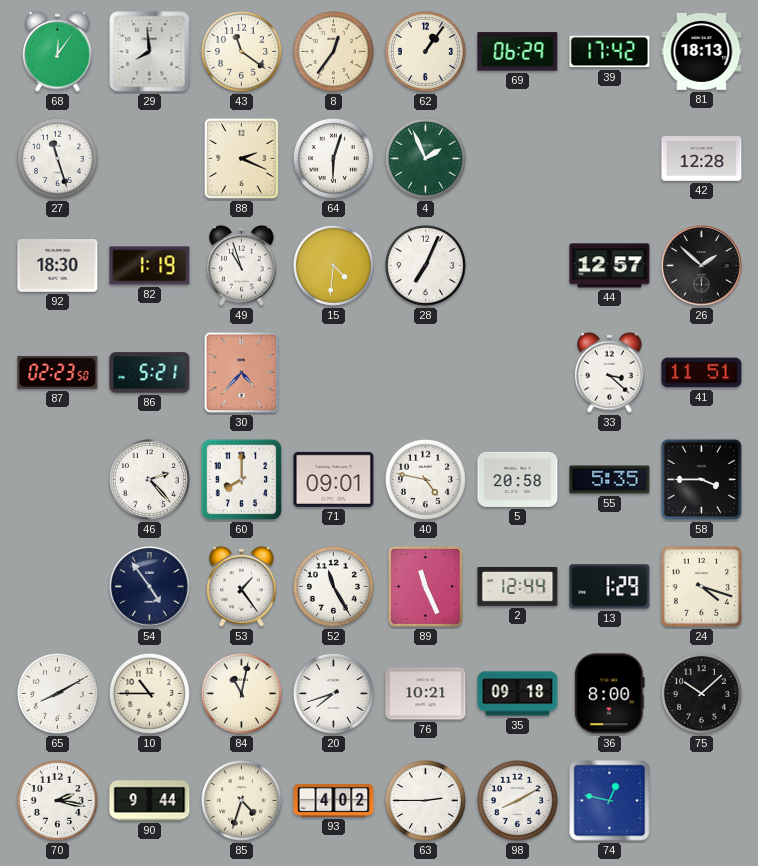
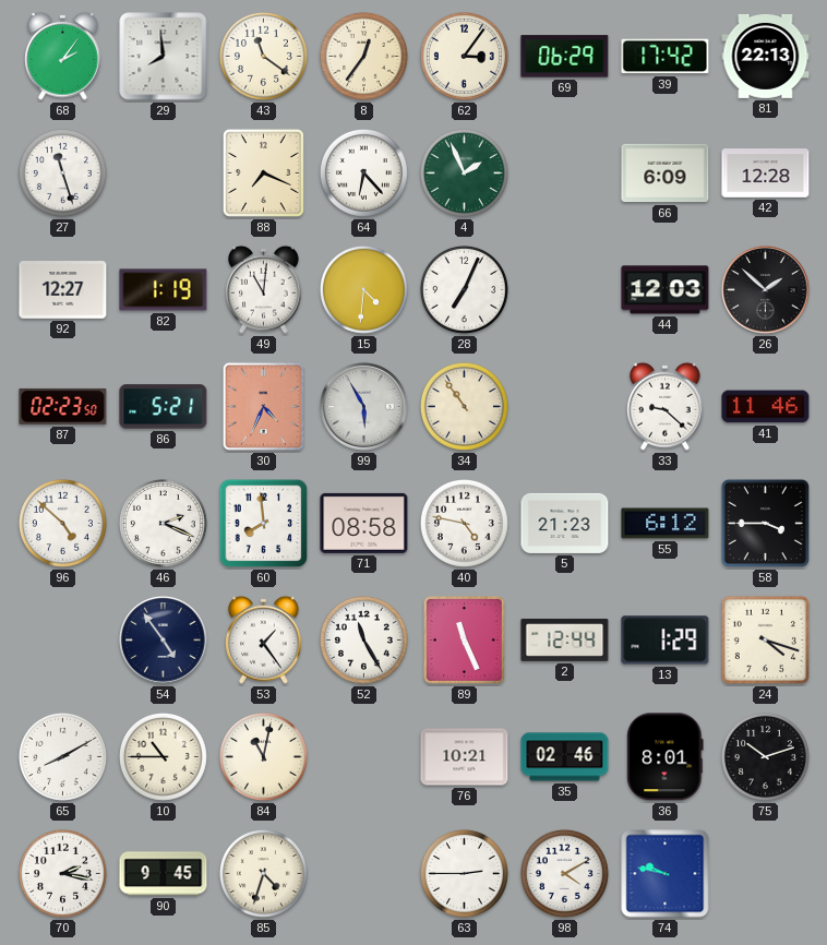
68: 12:06 -> 2:06
62: 1:06 -> 3:06
81: 18:13 -> 22:13
88: 2:19 -> 7:19
64: 6:03 -> 6:23
66: none -> 6:09
92: 18:30 -> 12:27
49: 10:57 -> 11:01
44: 12:57 -> 12:03
30: 4:37 -> 4:34
99: none -> 5:55
34: none -> 10:54
33: 3:22 -> 9:22
41: 11:51 -> 11:46
96: none -> 4:52
46: 2:23 -> 2:19
60: 8:00 -> 7:59
71: 09:01 -> 08:58
5: 20:58 -> 21:23
55: 5:35 -> 6:12
20: 7:42 -> none
35: 09:18 -> 02:46
36: 8:00 -> 8:01
75: 10:08 -> 10:12
90: 9:44 -> 9:45
93: 4:02 -> none
98: 8:10 -> 4:10
74: 12:47 -> 9:47
